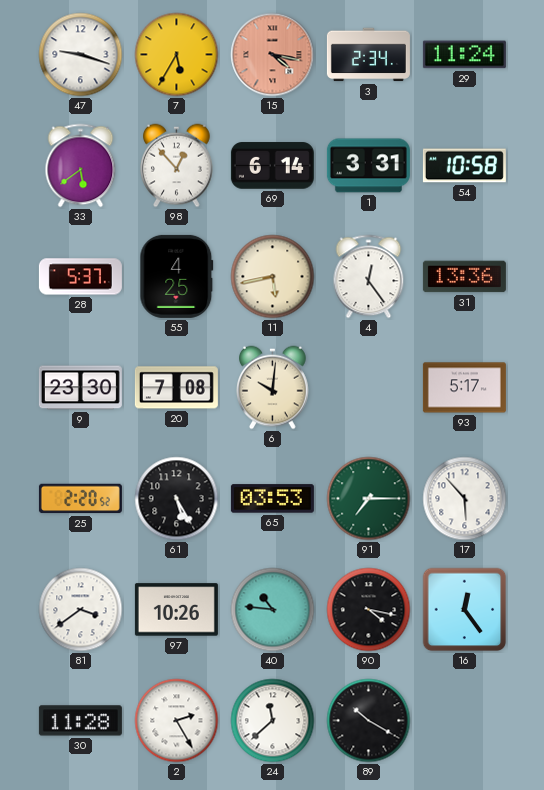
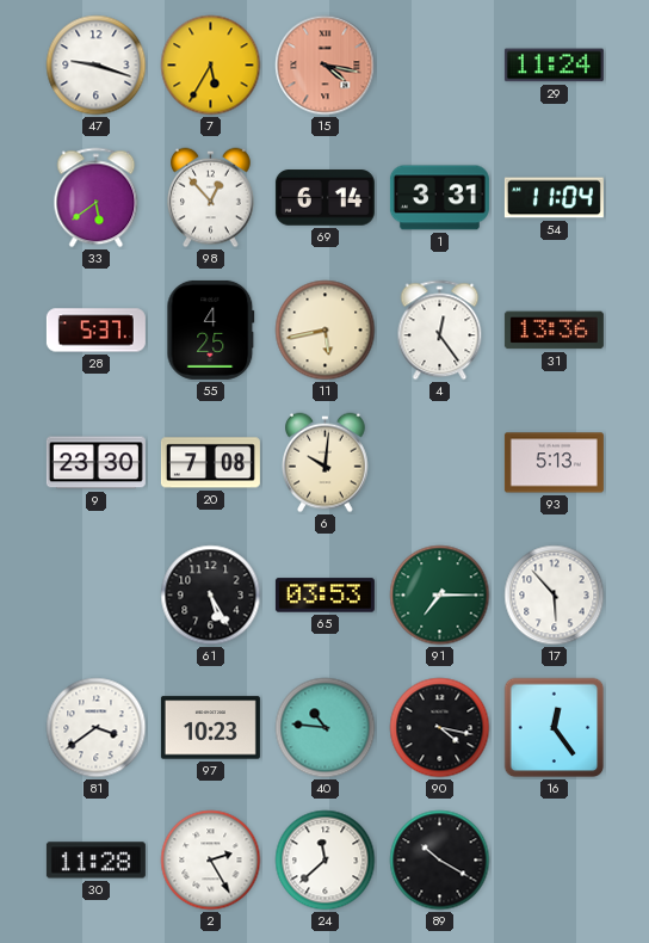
3: 2:34 -> none
54: 10:58 -> 11:04
93: 5:17 -> 5:13
25: 2:20 -> none
97: 10:26 -> 10:23
